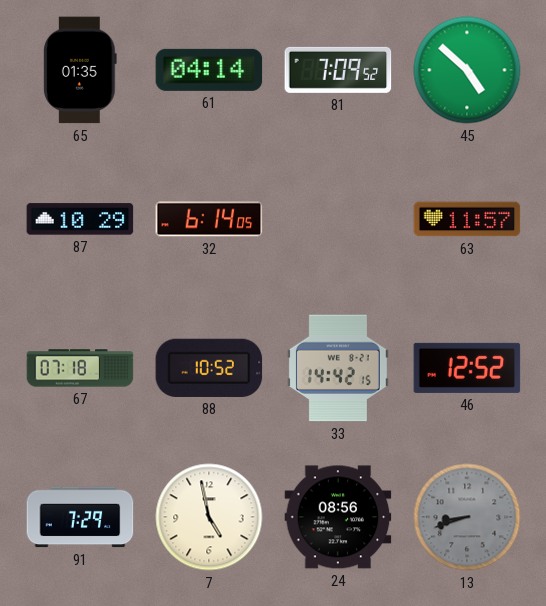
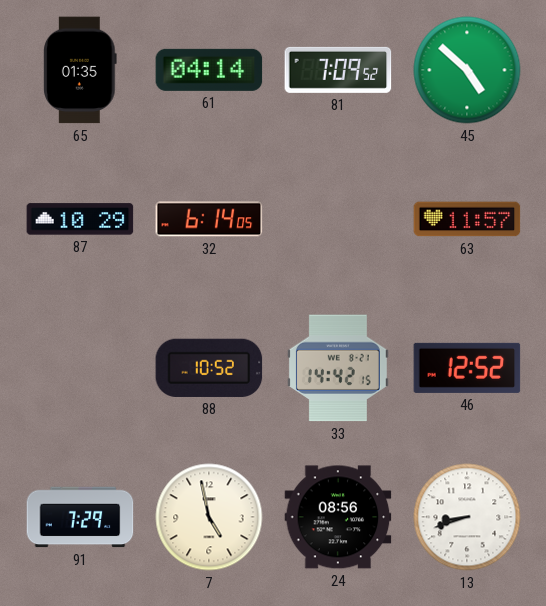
67: 07:18 -> none
13 dial: grey -> white
